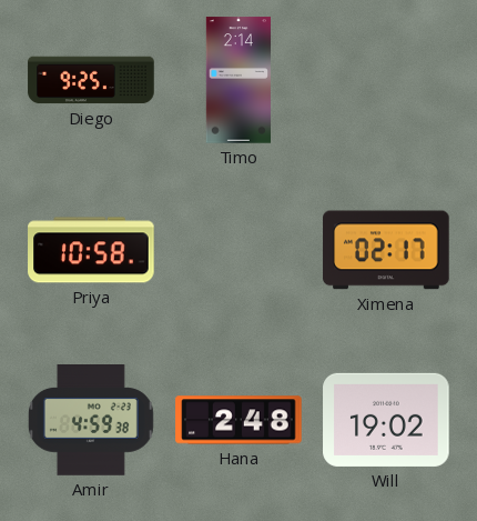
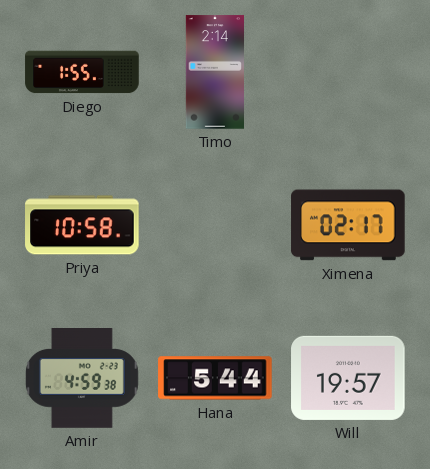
Diego: 9:25 -> 1:55
Hana: 2:48 -> 5:44
Will: 19:02 -> 19:57
